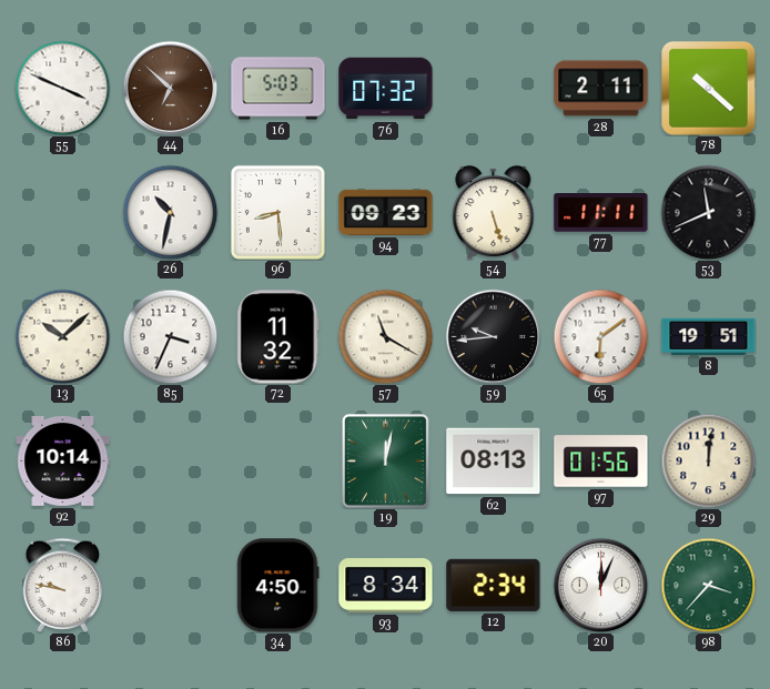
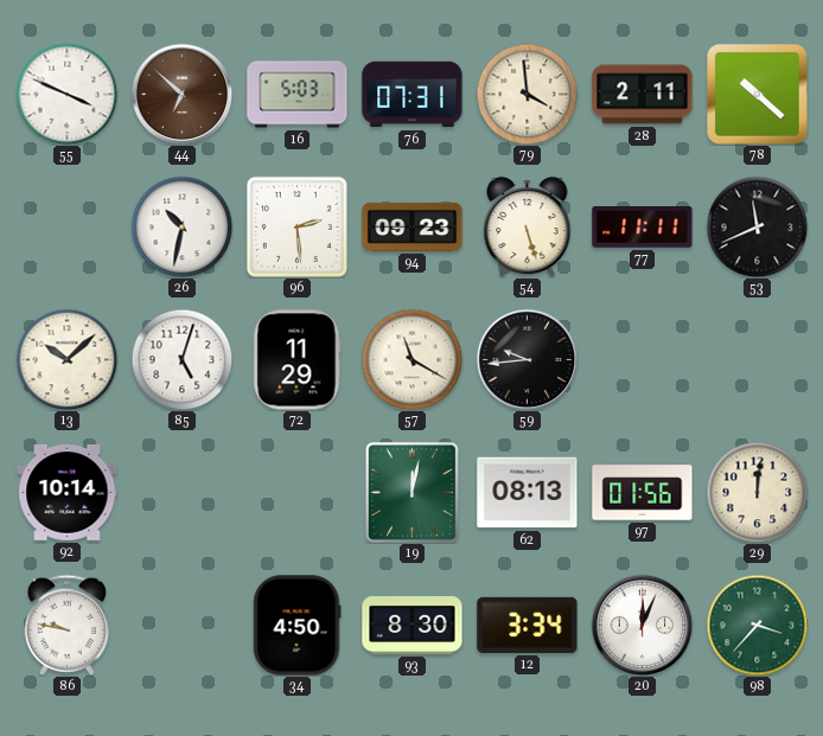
76: 07:32 -> 07:31
79: none -> 3:59
96: 8:29 -> 2:29
85: 3:34 -> 5:03
72: 11:32 -> 11:29
65: 6:09 -> none
8: 19:51 -> none
93: 8:34 -> 8:30
12: 2:34 -> 3:34
